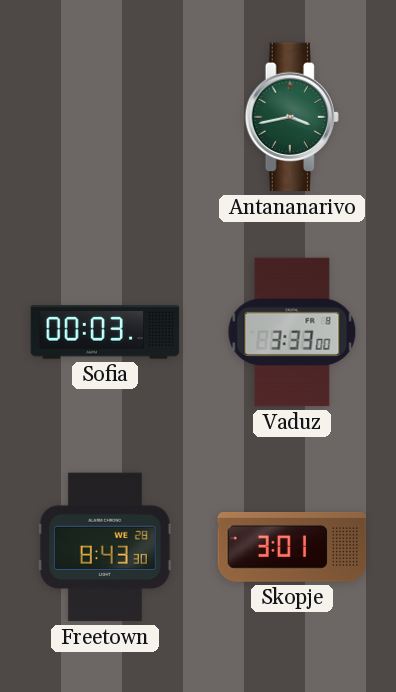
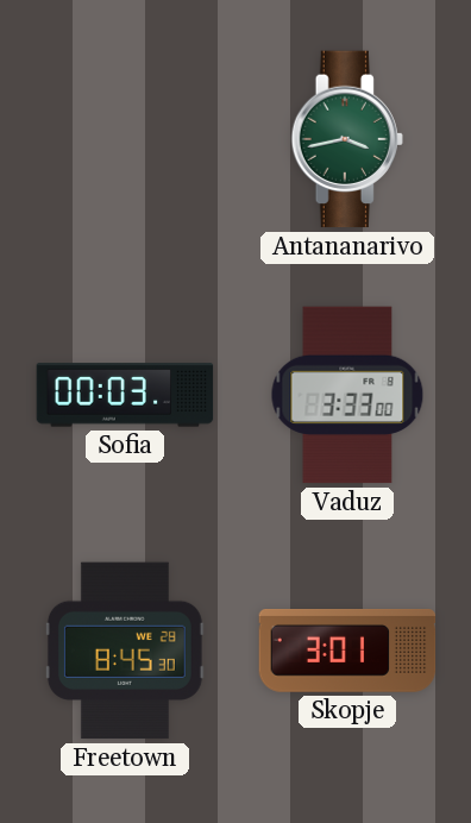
Freetown: 8:43 -> 8:45
